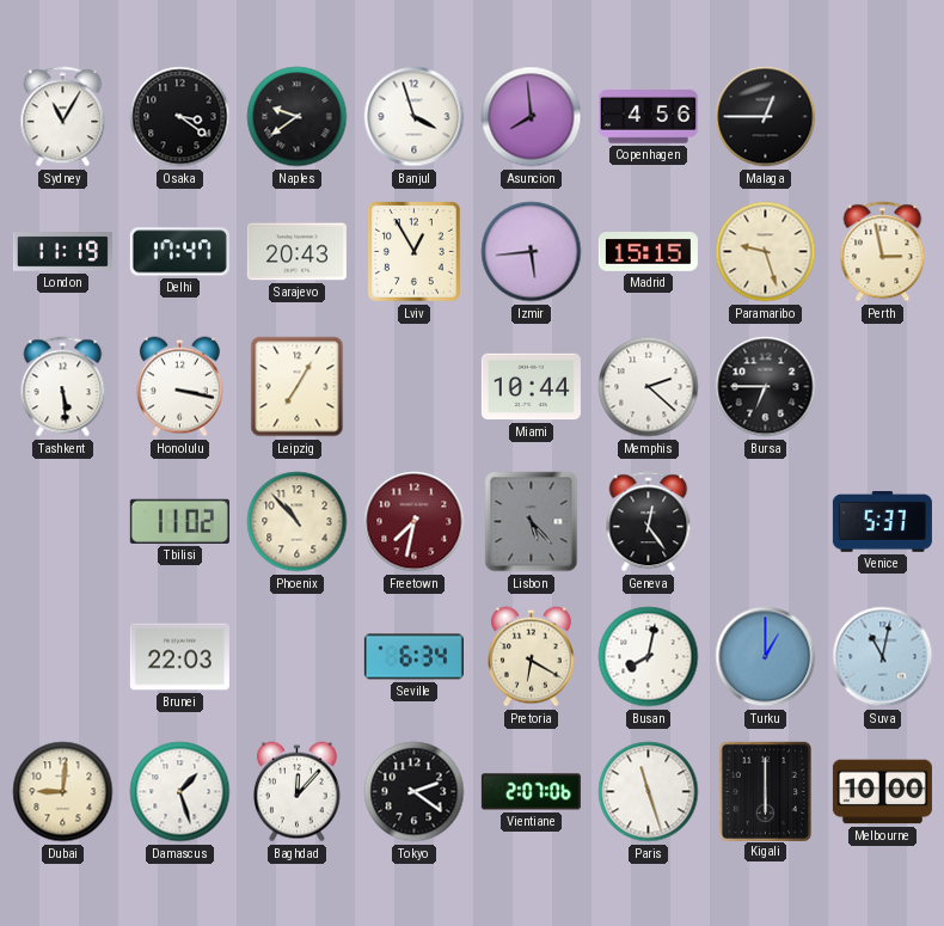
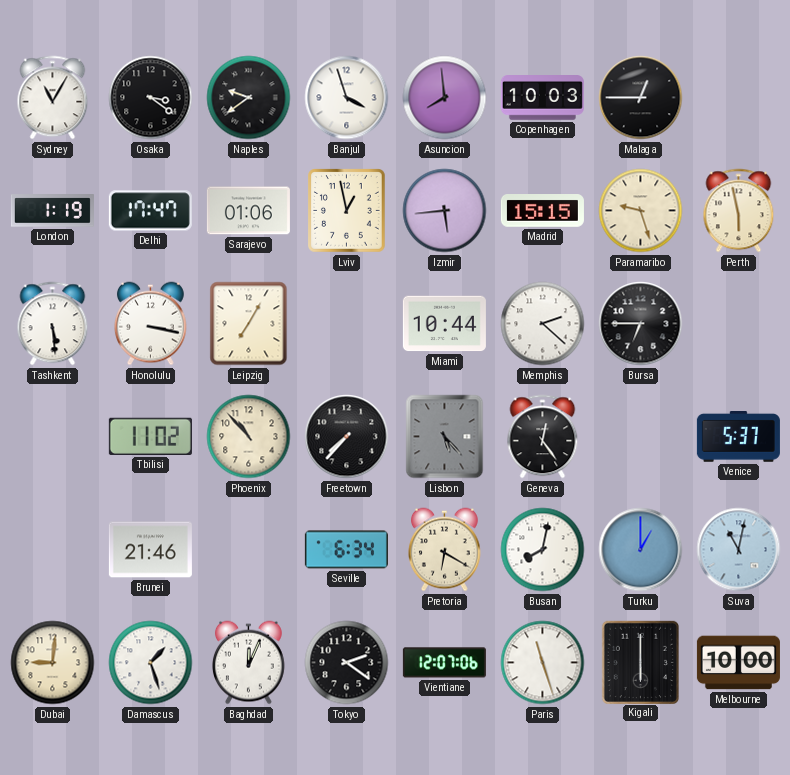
Copenhagen: 4:56 -> 10:03
London: 11:19 -> 1:19
Sarajevo: 20:43 -> 01:06
Lviv: 12:55 -> 12:58
Perth: 2:58 -> 5:58
Freetown: 7:32 -> 7:37
Freetown dial: burgundy -> black
Brunei: 22:03 -> 21:46
Baghdad: 12:07 -> 12:04
Vientiane: 2:07 -> 12:07
